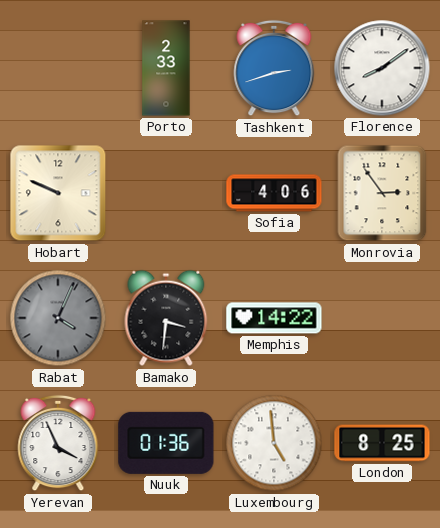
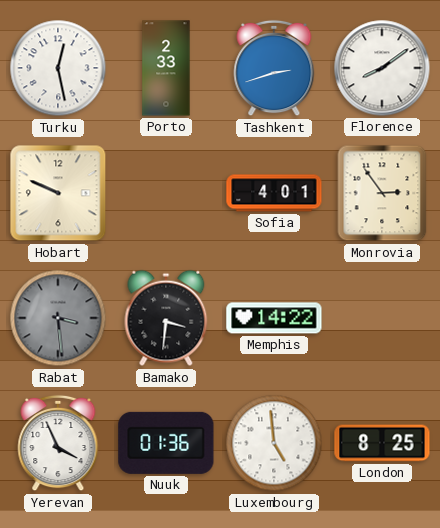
Turku: none -> 12:28
Sofia: 4:06 -> 4:01
Rabat: 4:04 -> 3:29
